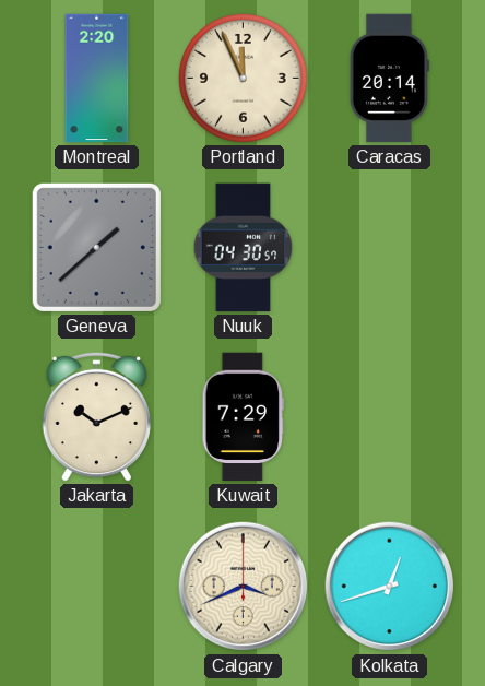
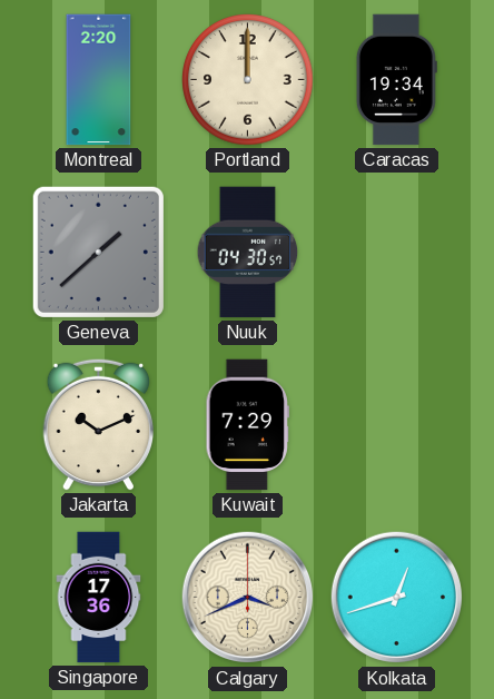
Portland: 11:56 -> 12:00
Caracas: 20:14 -> 19:34
Singapore: none -> 17:36
